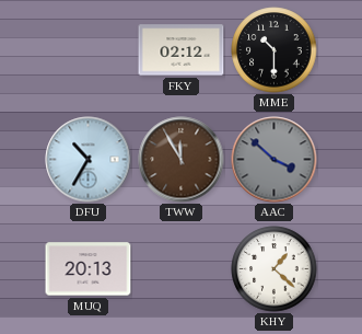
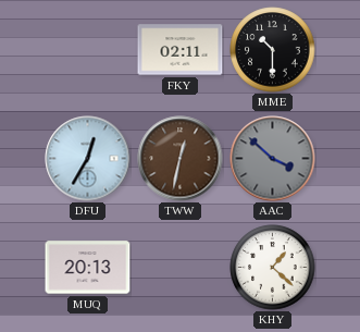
FKY: 02:12 -> 02:11
DFU: 10:35 -> 12:35
TWW: 11:55 -> 12:32
